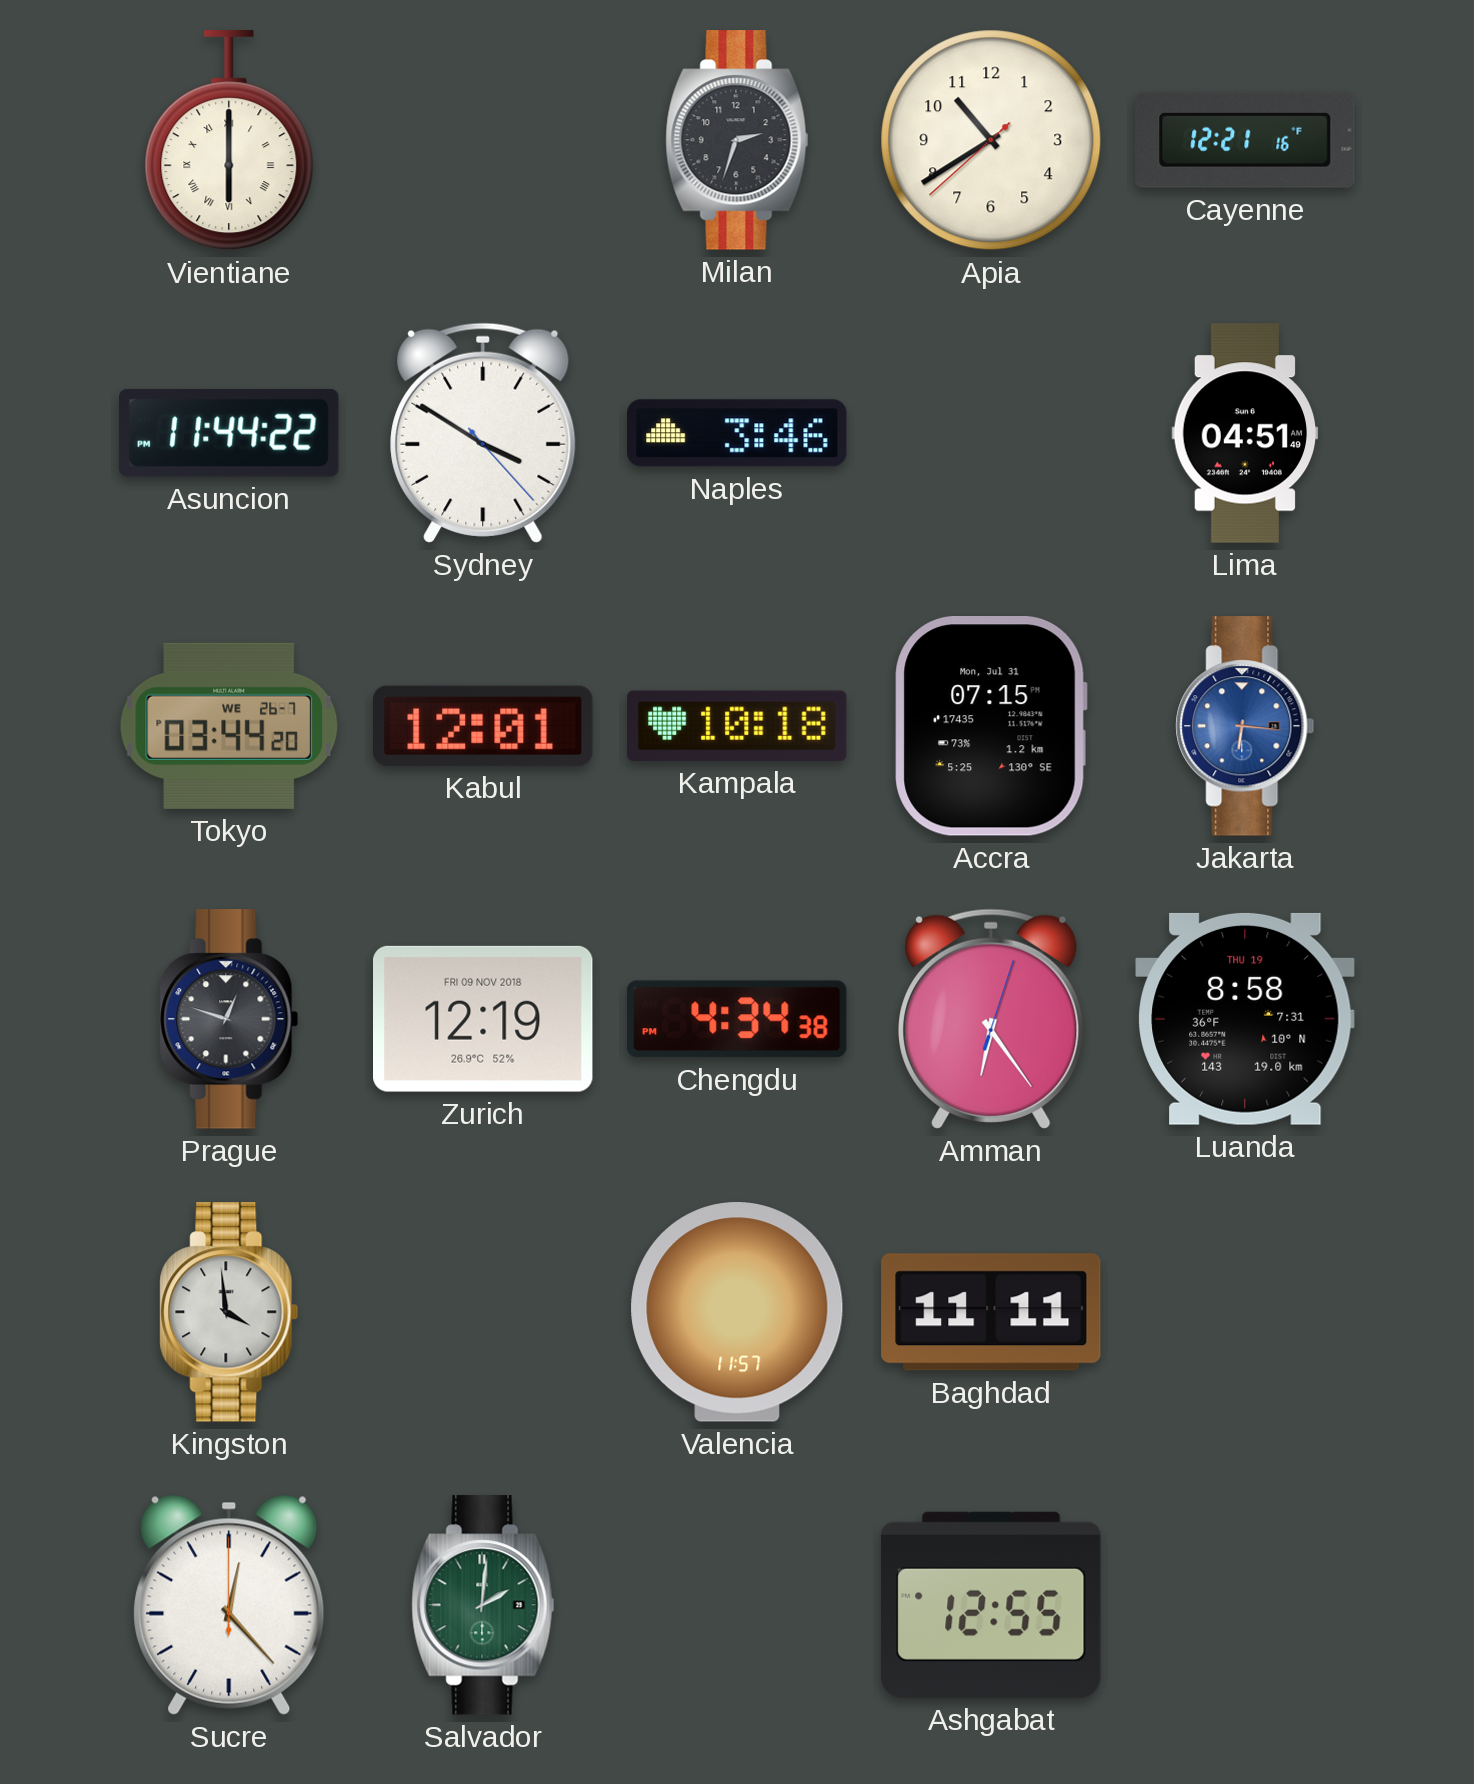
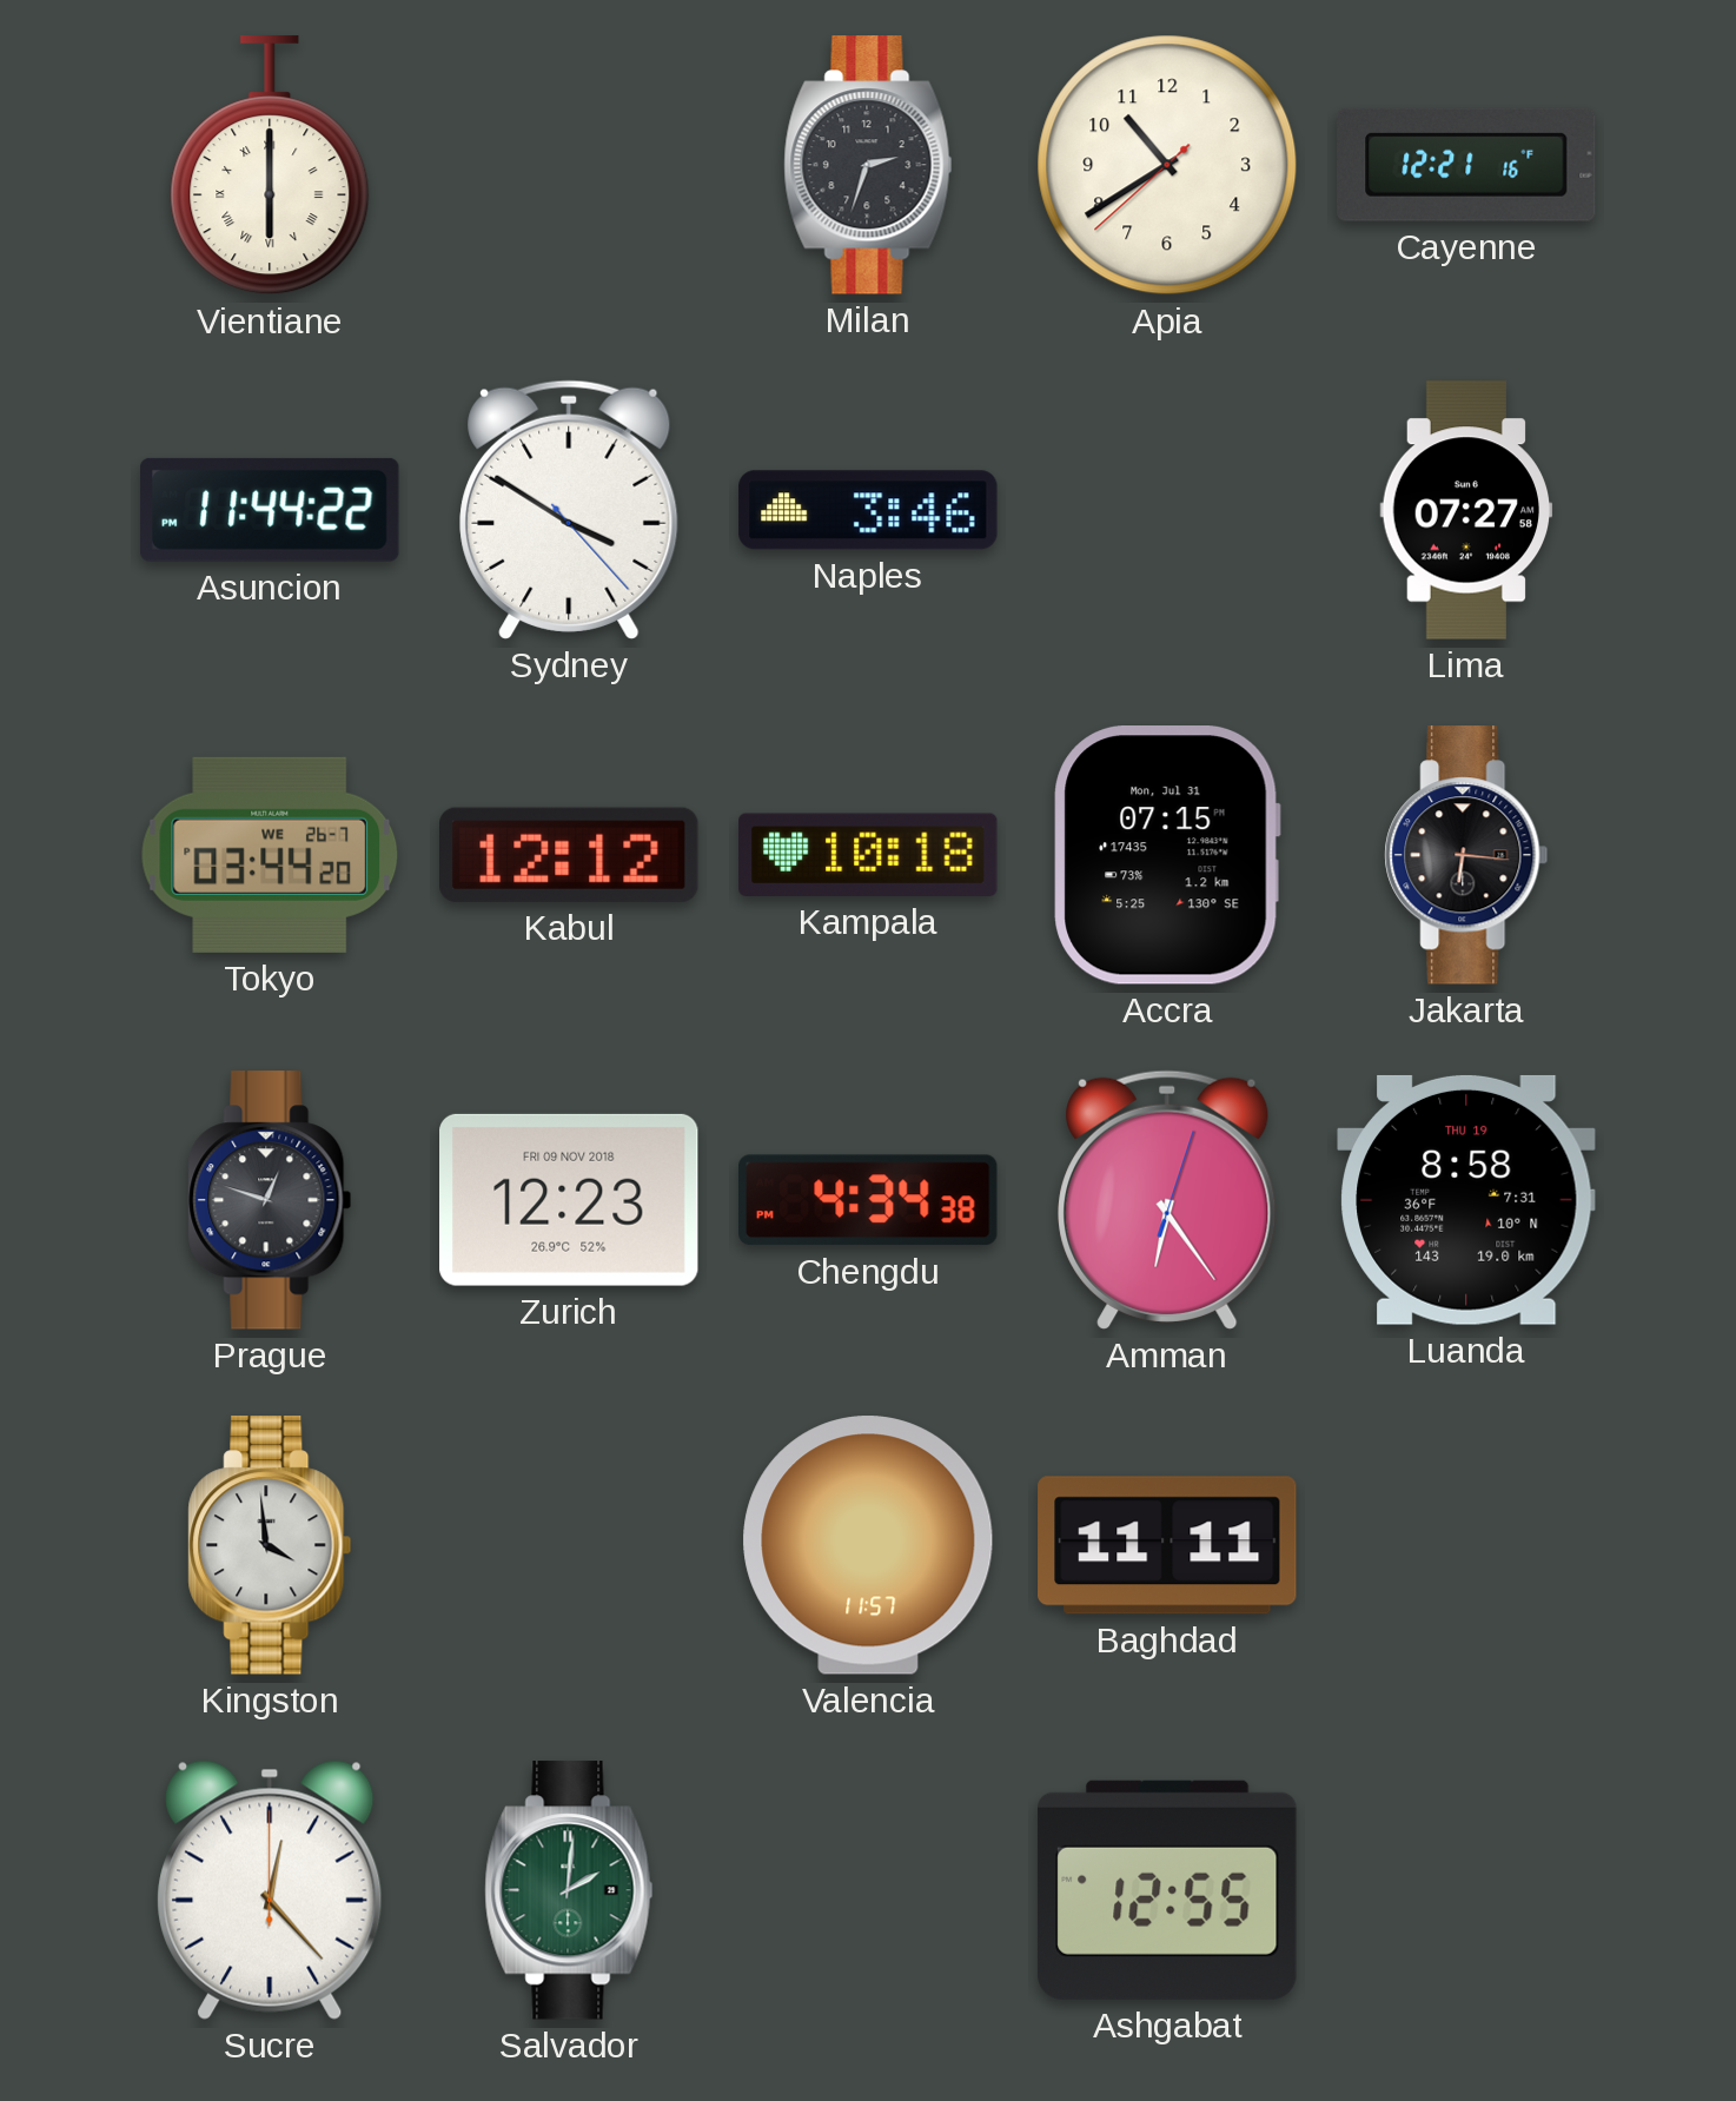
Lima: 04:51 -> 07:27
Kabul: 12:01 -> 12:12
Jakarta dial: blue -> black
Zurich: 12:19 -> 12:23
